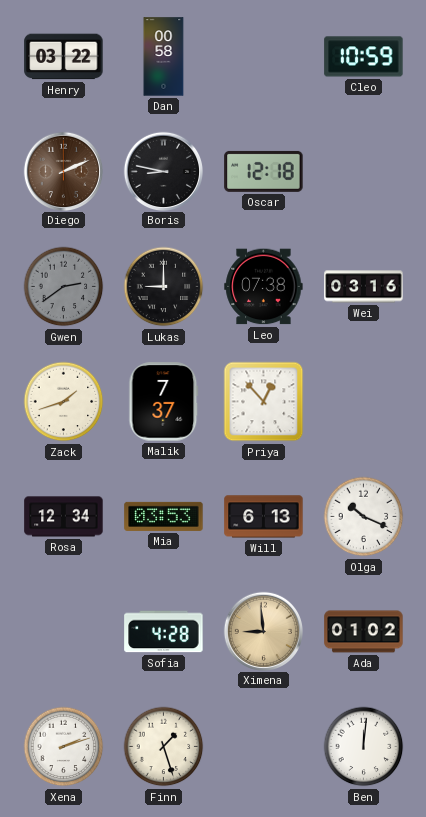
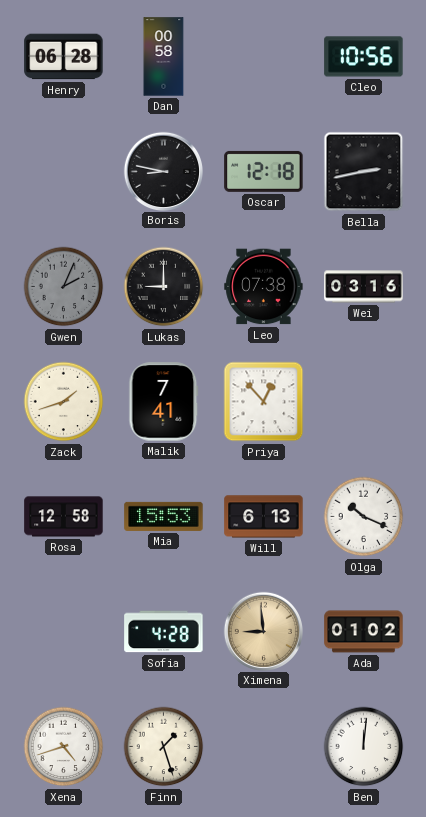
Henry: 03:22 -> 06:28
Cleo: 10:59 -> 10:56
Diego: 2:11 -> none
Bella: none -> 2:43
Gwen: 2:39 -> 2:04
Malik: 7:37 -> 7:41
Rosa: 12:34 -> 12:58
Mia: 03:53 -> 15:53
Xena: 2:12 -> 4:42
